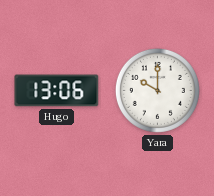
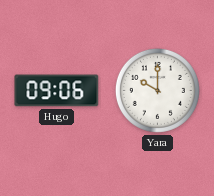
Hugo: 13:06 -> 09:06
